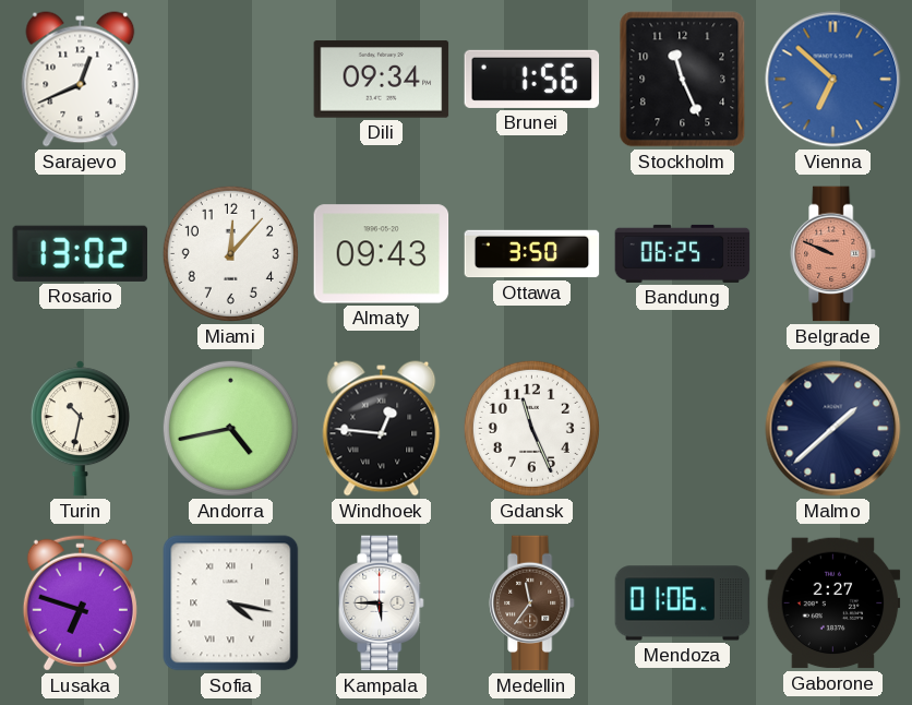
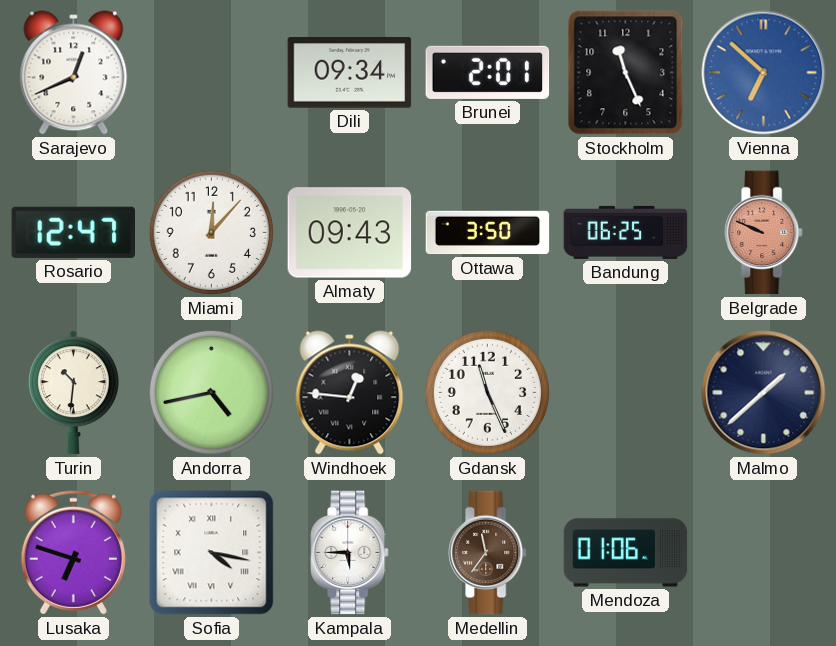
Brunei: 1:56 -> 2:01
Rosario: 13:02 -> 12:47
Turin: 10:32 -> 10:31
Gaborone: 2:27 -> none
